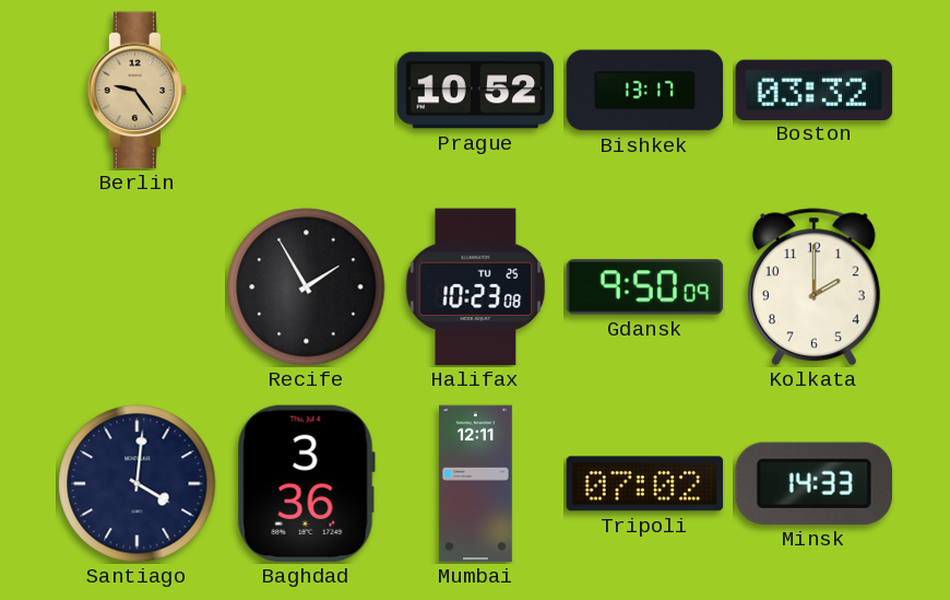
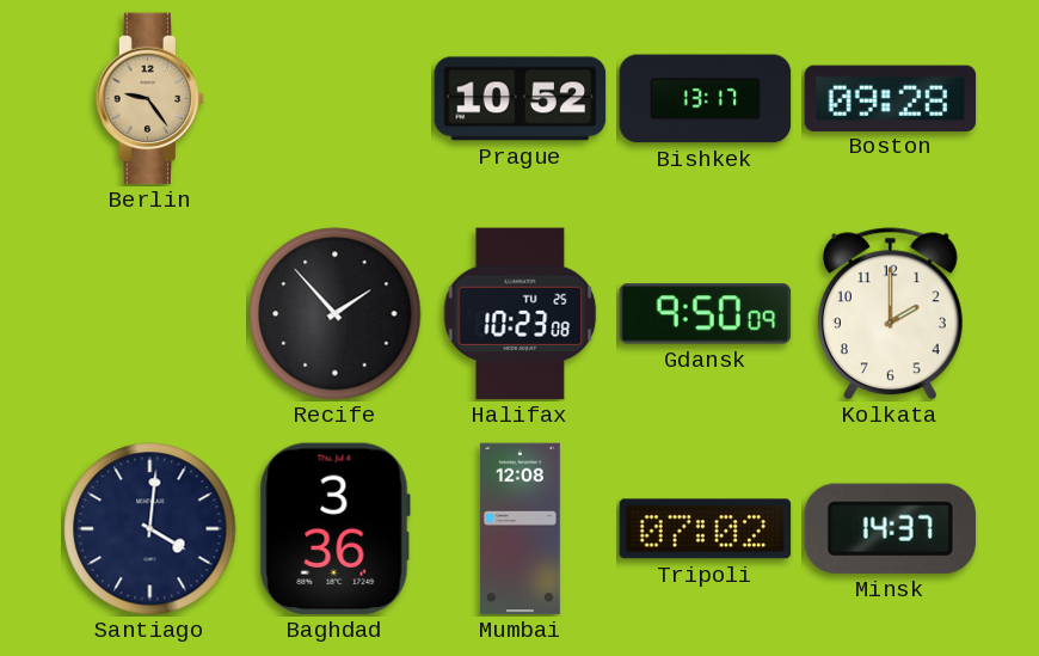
Boston: 03:32 -> 09:28
Recife: 1:55 -> 1:53
Mumbai: 12:11 -> 12:08
Minsk: 14:33 -> 14:37
